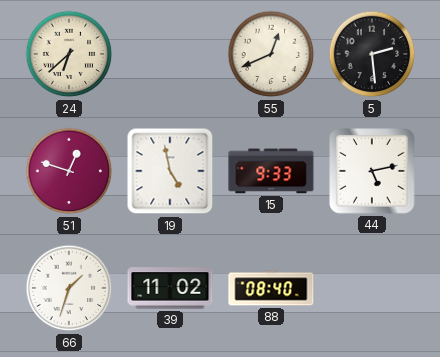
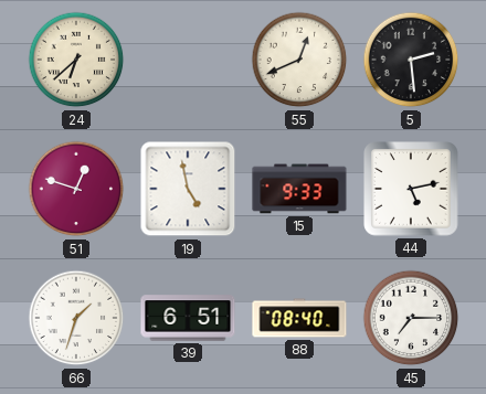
39: 11:02 -> 6:51
45: none -> 7:15
